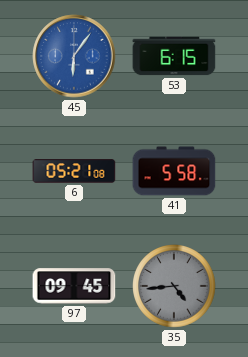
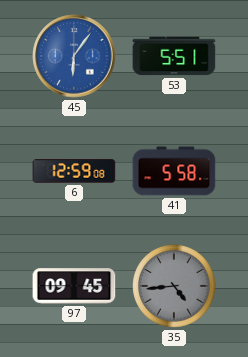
53: 6:15 -> 5:51
6: 05:21 -> 12:59
